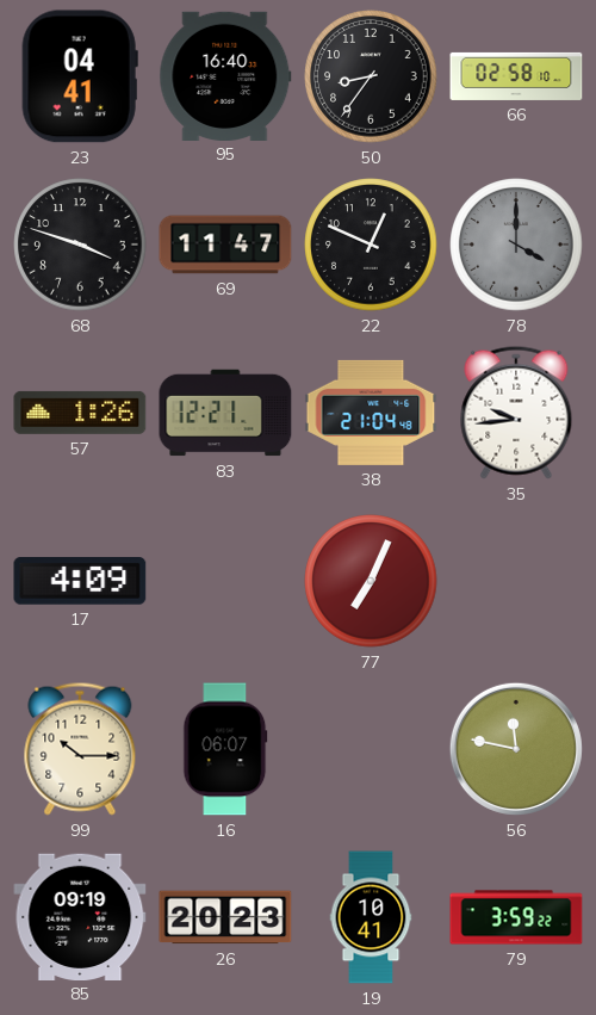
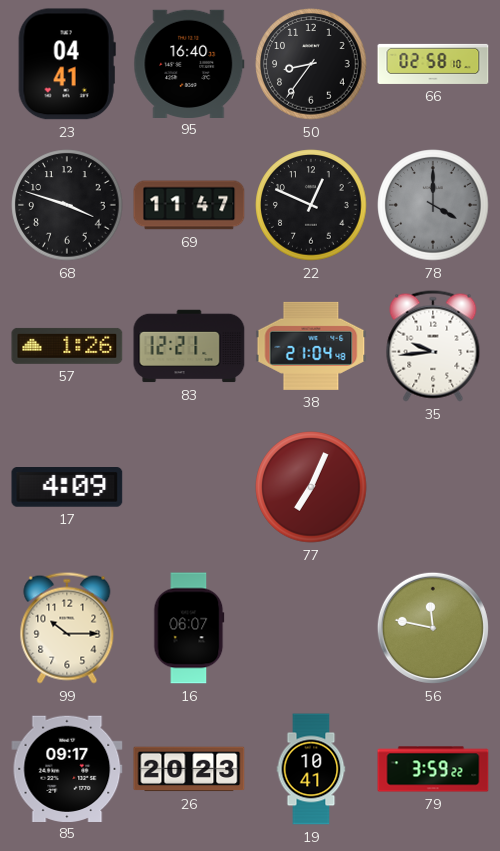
85: 09:19 -> 09:17
